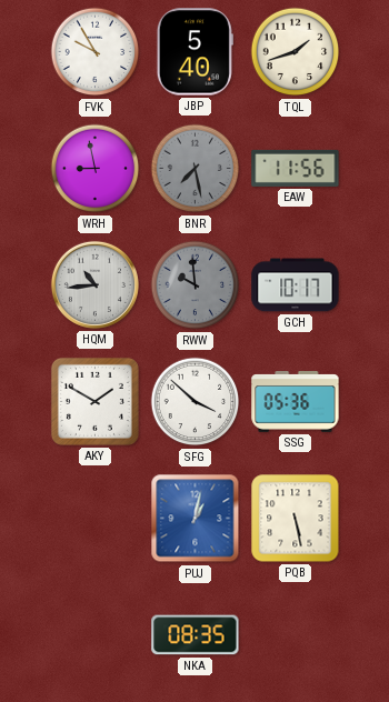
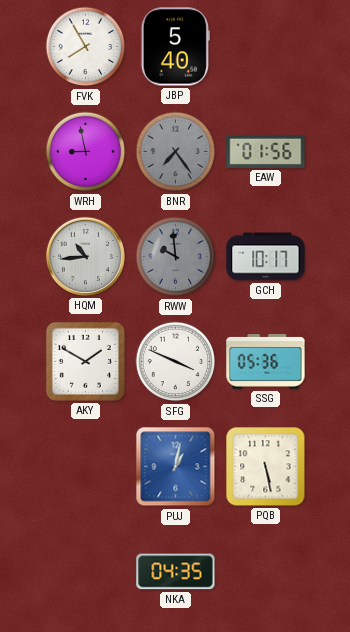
FVK: 9:55 -> 7:55
TQL: 1:42 -> none
BNR: 7:28 -> 7:24
EAW: 11:56 -> 01:56
SFG: 3:52 -> 3:49
NKA: 08:35 -> 04:35
